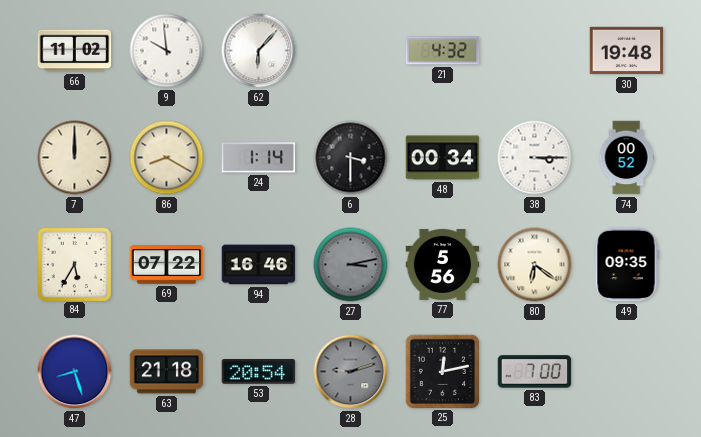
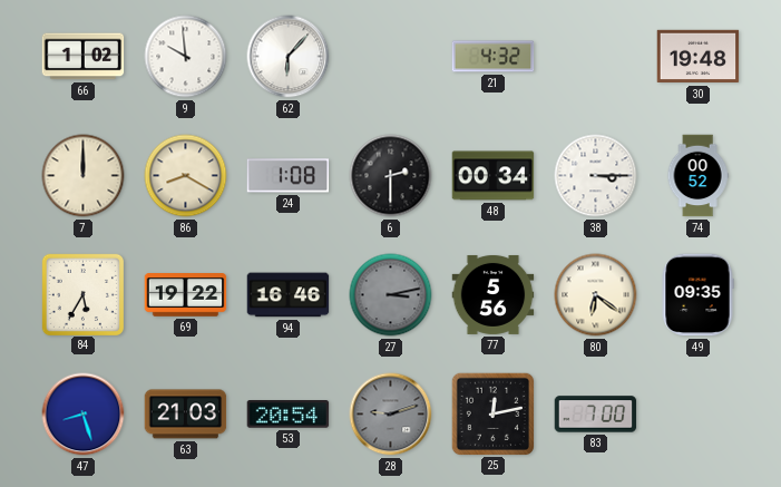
66: 11:02 -> 1:02
24: 1:14 -> 1:08
6: 3:30 -> 2:30
69: 07:22 -> 19:22
63: 21:18 -> 21:03
